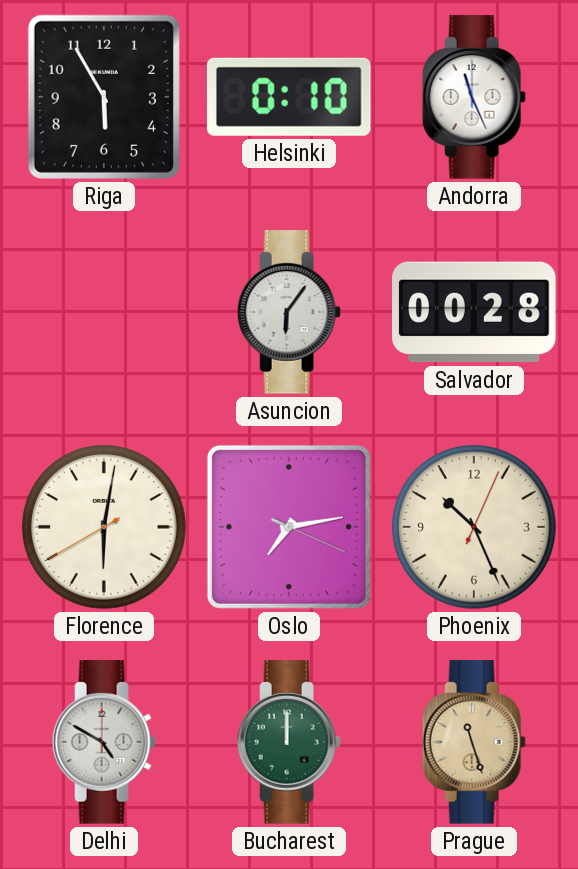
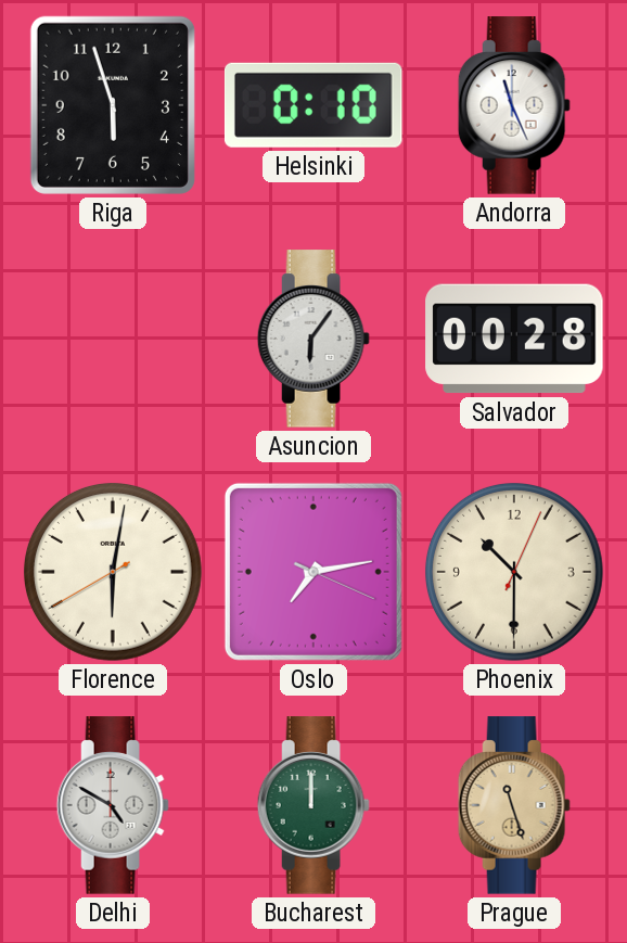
Riga: 5:55 -> 5:57
Phoenix: 10:26 -> 10:30
